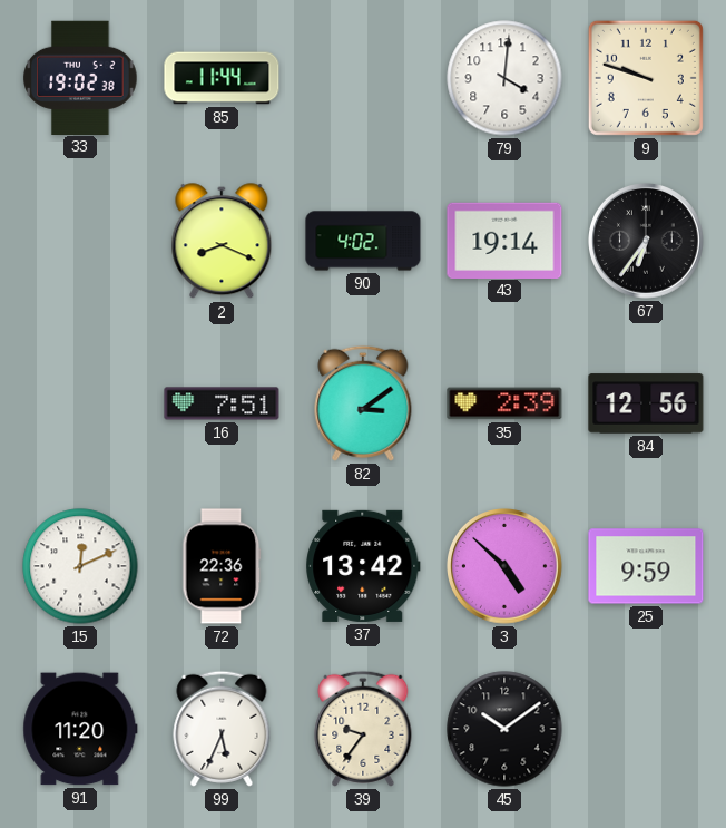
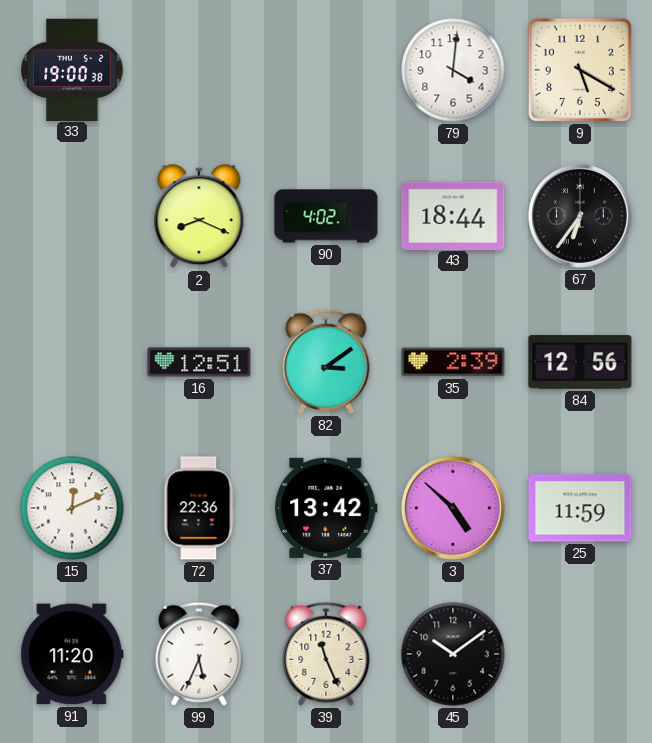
33: 19:02 -> 19:00
85: 11:44 -> none
9: 9:48 -> 5:20
43: 19:14 -> 18:44
16: 7:51 -> 12:51
25: 9:59 -> 11:59
39: 9:36 -> 11:26
